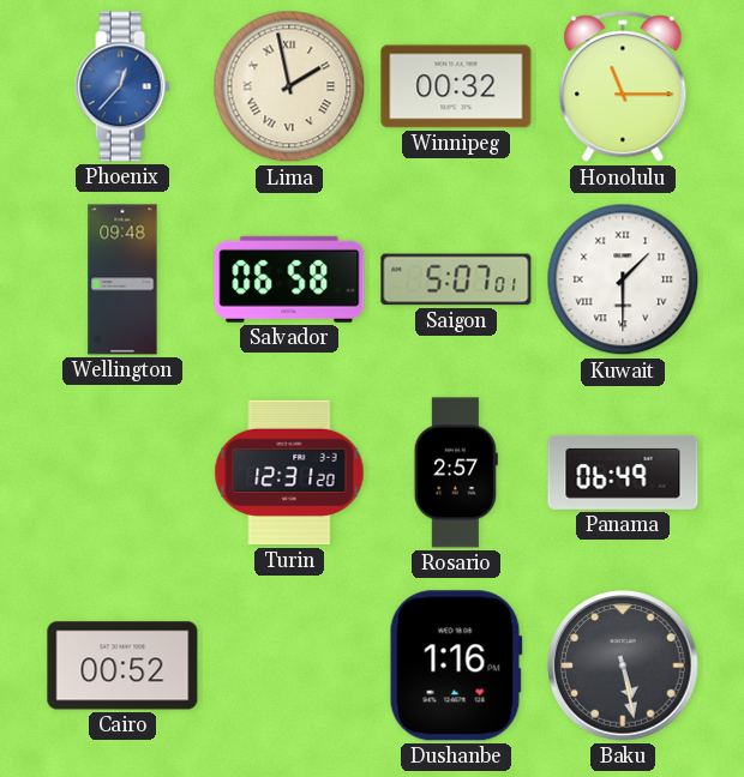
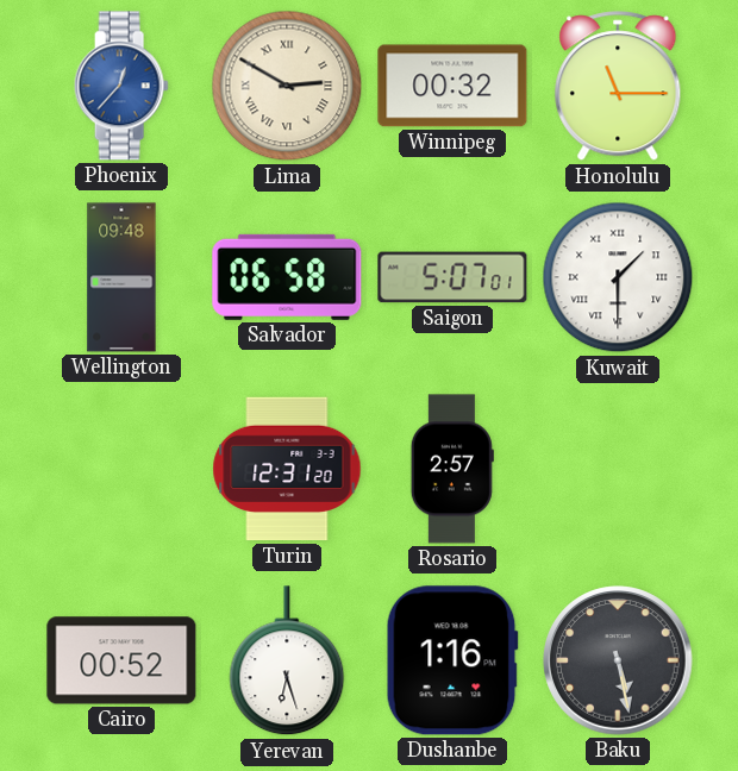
Lima: 1:58 -> 2:50
Panama: 06:49 -> none
Yerevan: none -> 6:27
